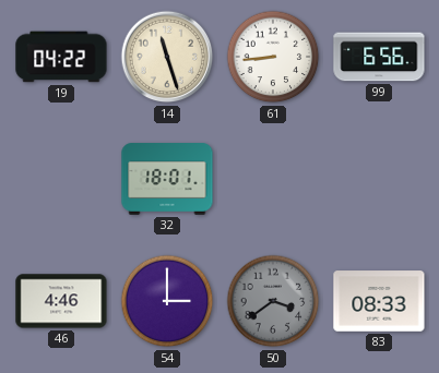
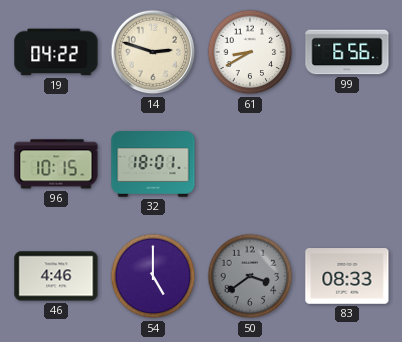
14: 11:27 -> 2:48
61: 8:44 -> 8:40
96: none -> 10:15
54: 3:00 -> 5:00
